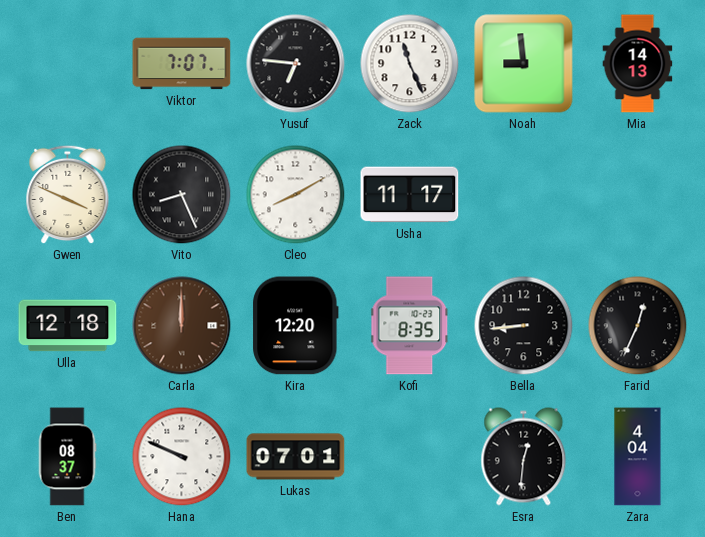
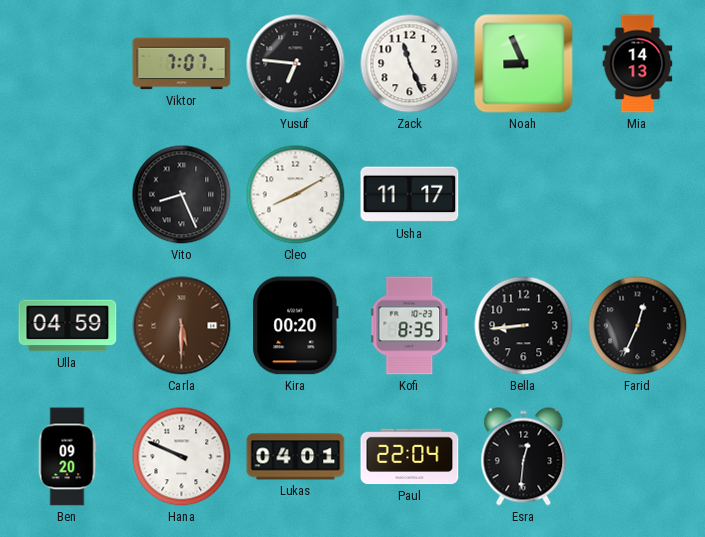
Noah: 8:59 -> 8:56
Gwen: 3:49 -> none
Ulla: 12:18 -> 04:59
Carla: 12:00 -> 5:30
Kira: 12:20 -> 00:20
Ben: 08:37 -> 09:20
Lukas: 07:01 -> 04:01
Paul: none -> 22:04
Zara: 4:04 -> none
